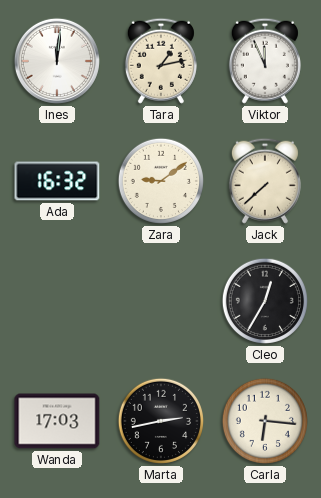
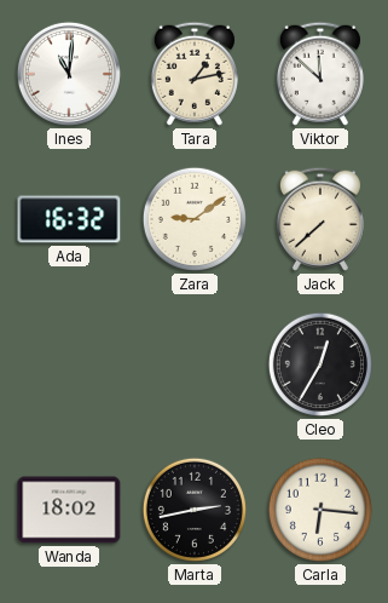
Ines: 12:01 -> 11:01
Viktor: 11:56 -> 11:52
Wanda: 17:03 -> 18:02
